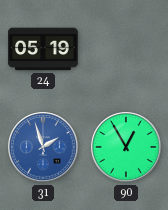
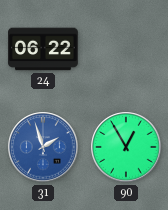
24: 05:19 -> 06:22
